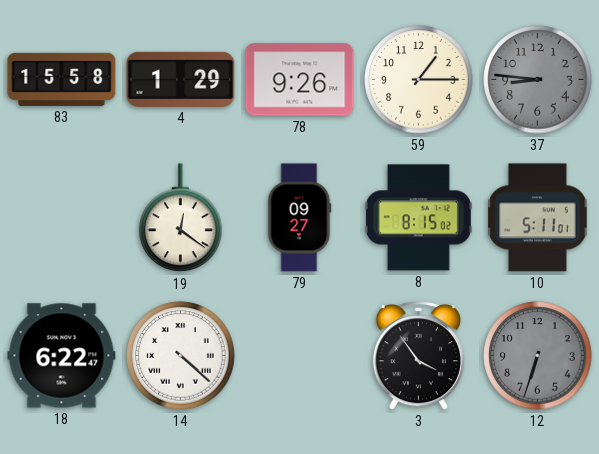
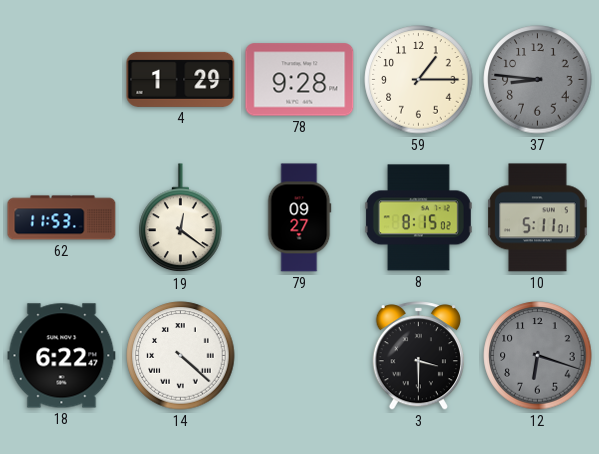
83: 15:58 -> none
78: 9:26 -> 9:28
62: none -> 11:53
3: 3:54 -> 3:30
12: 6:33 -> 6:18
